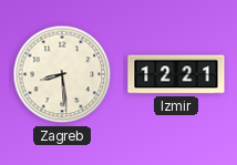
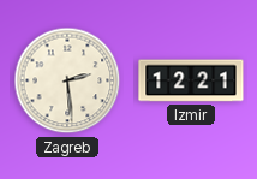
Zagreb: 8:29 -> 2:29
